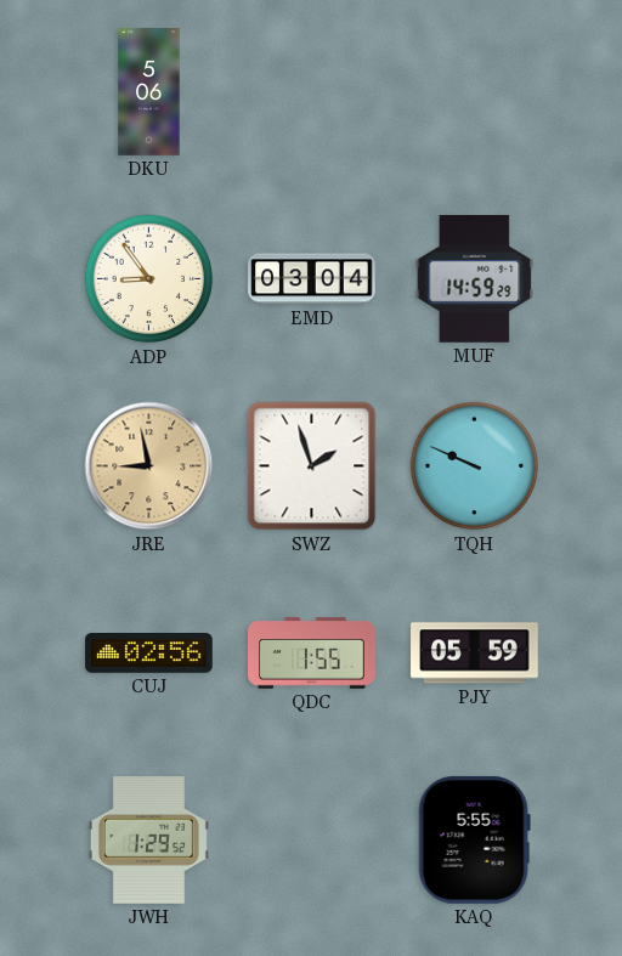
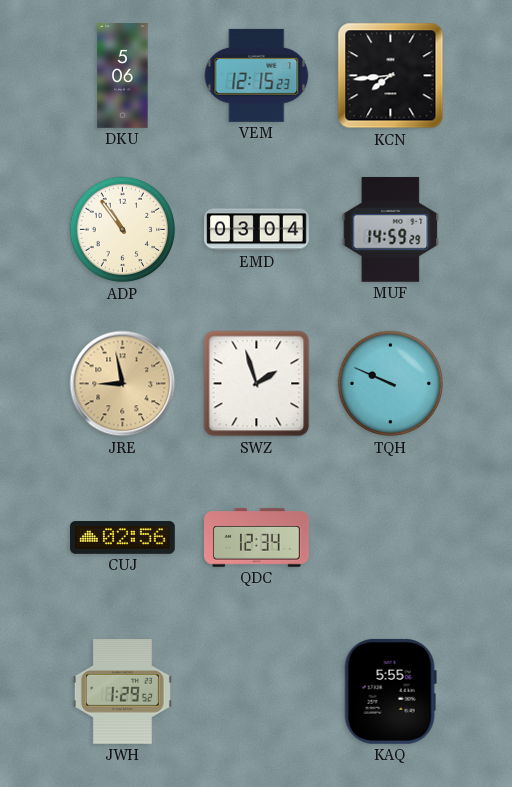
VEM: none -> 12:15
KCN: none -> 7:44
ADP: 8:54 -> 10:54
QDC: 1:55 -> 12:34
PJY: 05:59 -> none
